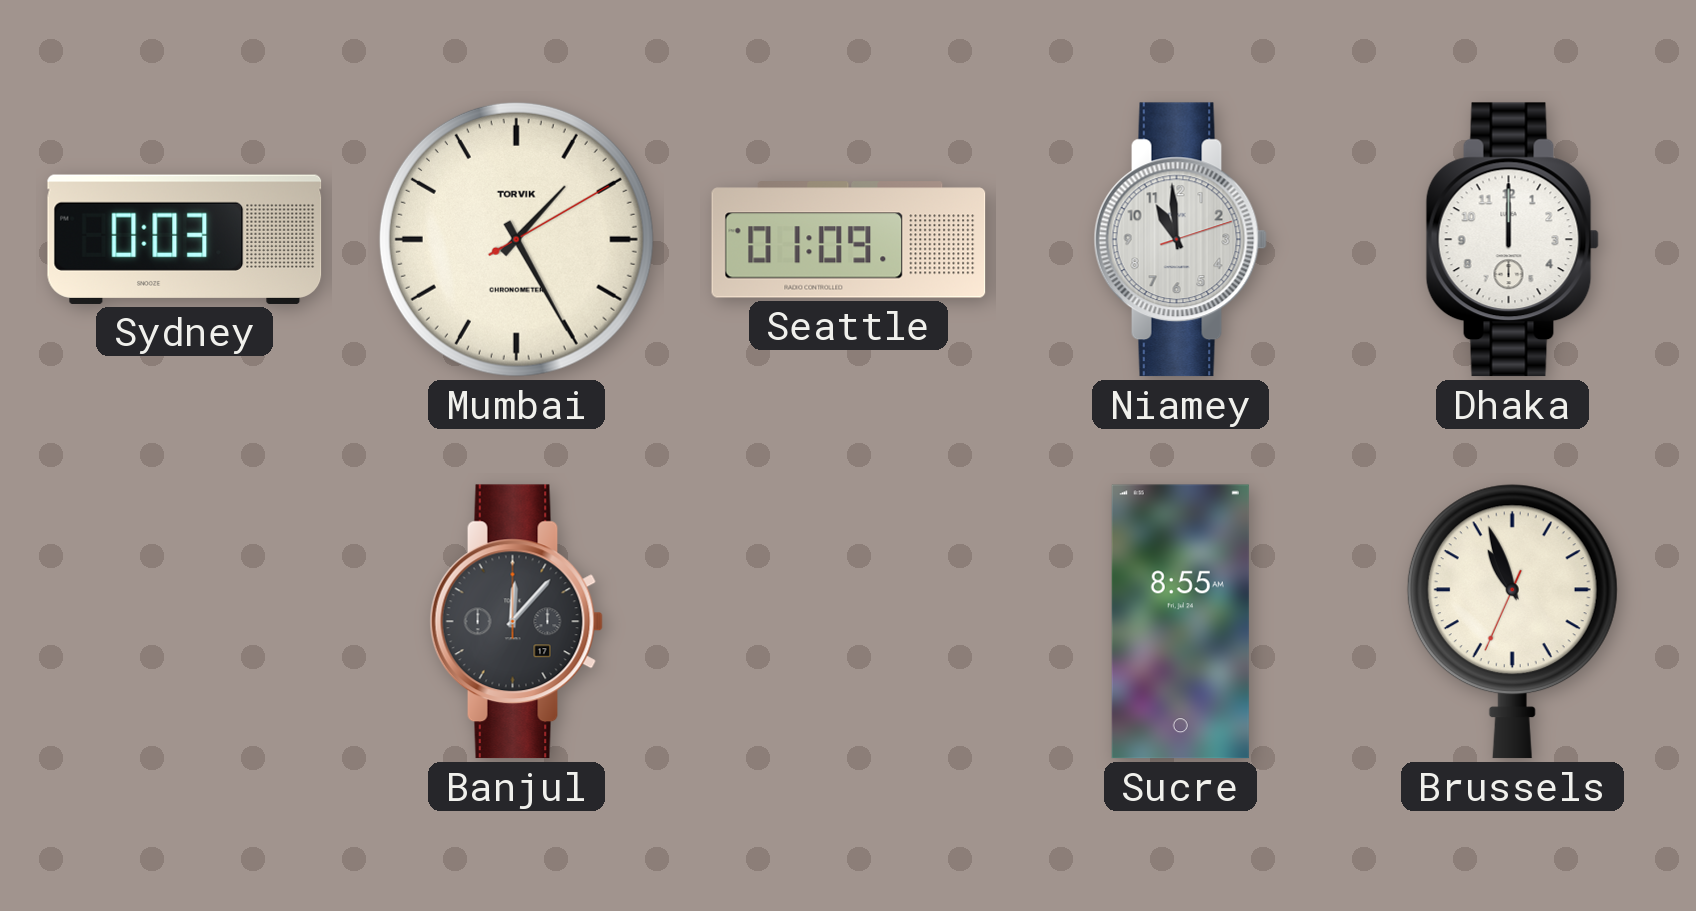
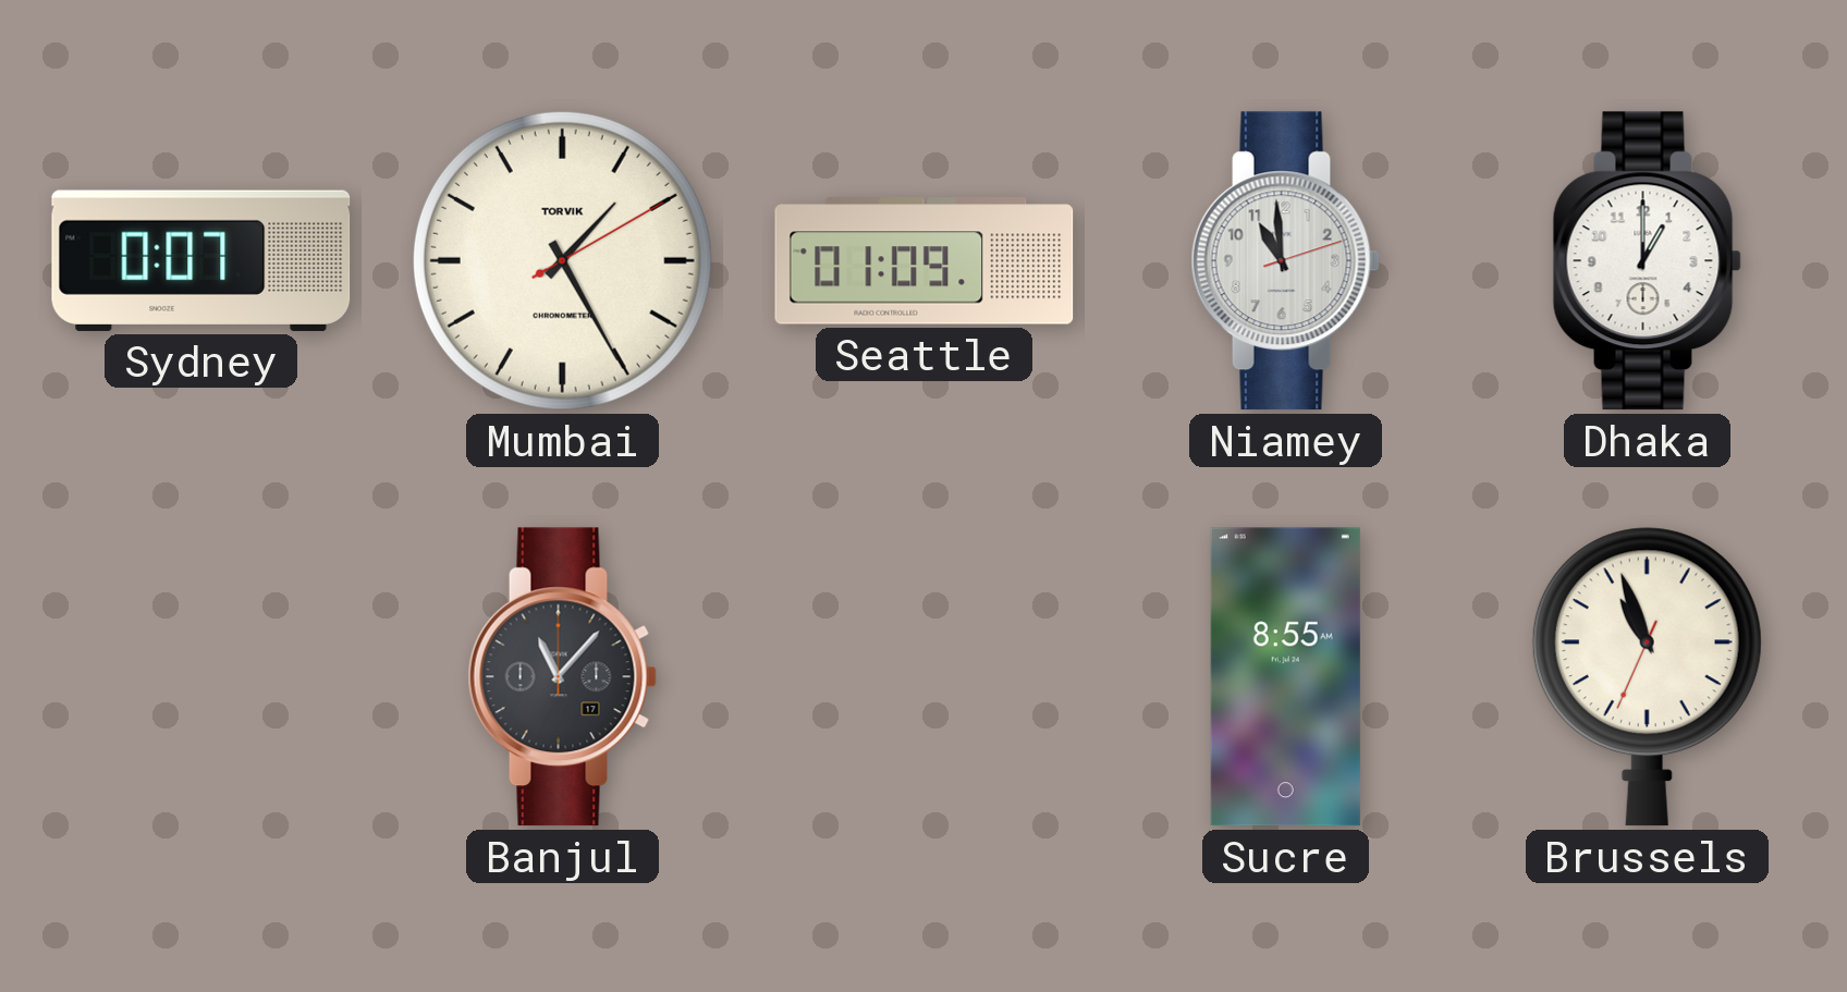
Sydney: 0:03 -> 0:07
Dhaka: 12:00 -> 1:00
Banjul: 12:07 -> 11:07
